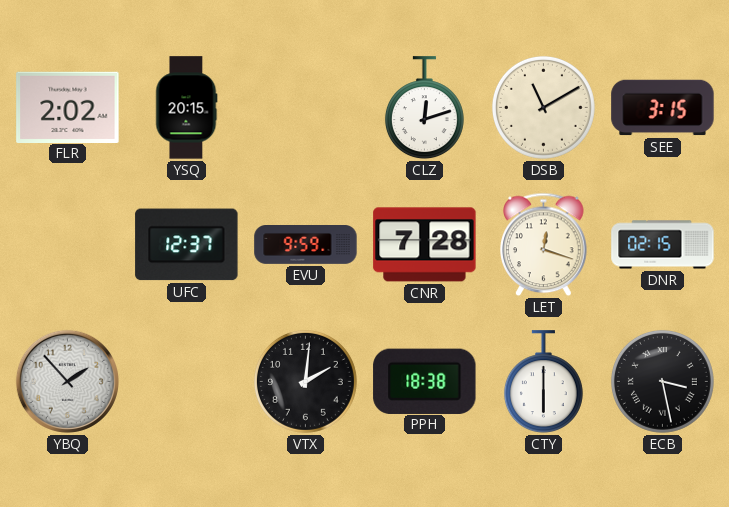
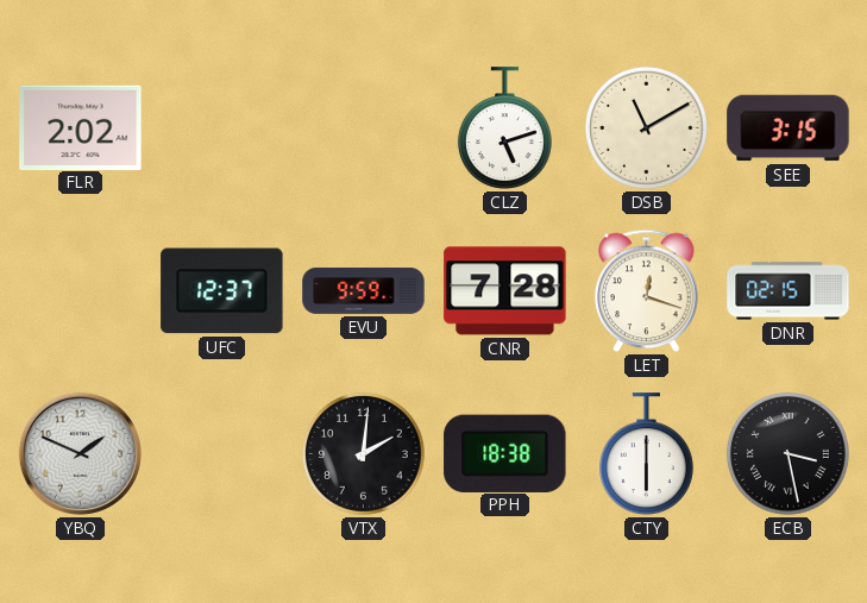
YSQ: 20:15 -> none
CLZ: 12:12 -> 5:12
YBQ: 1:53 -> 1:49
